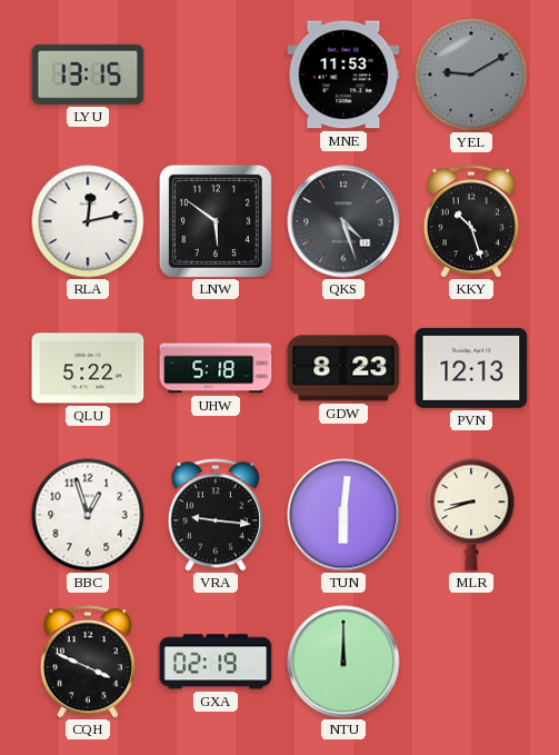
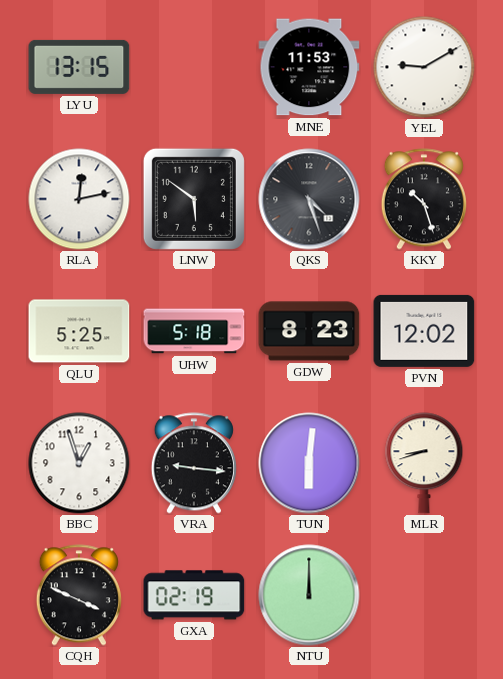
YEL dial: grey -> white
QLU: 5:22 -> 5:25
PVN: 12:13 -> 12:02
